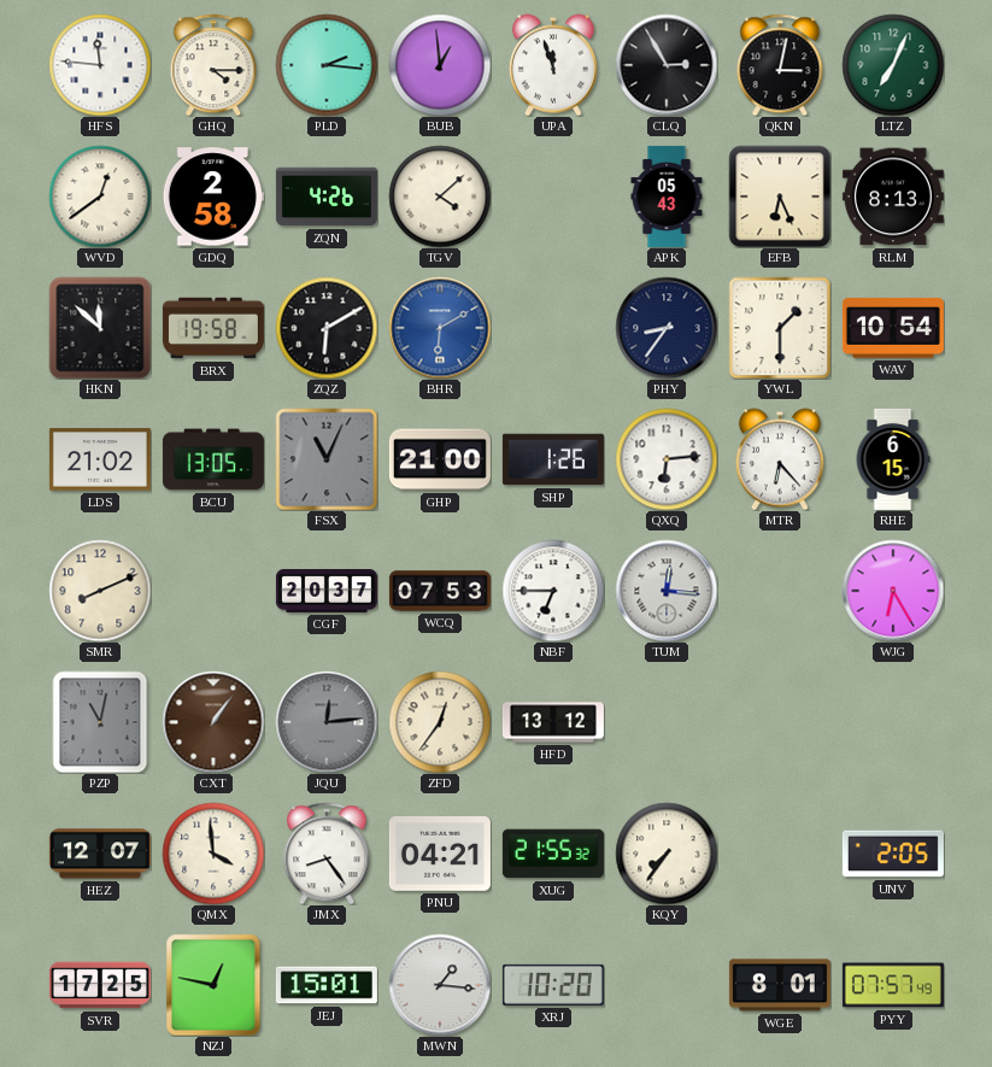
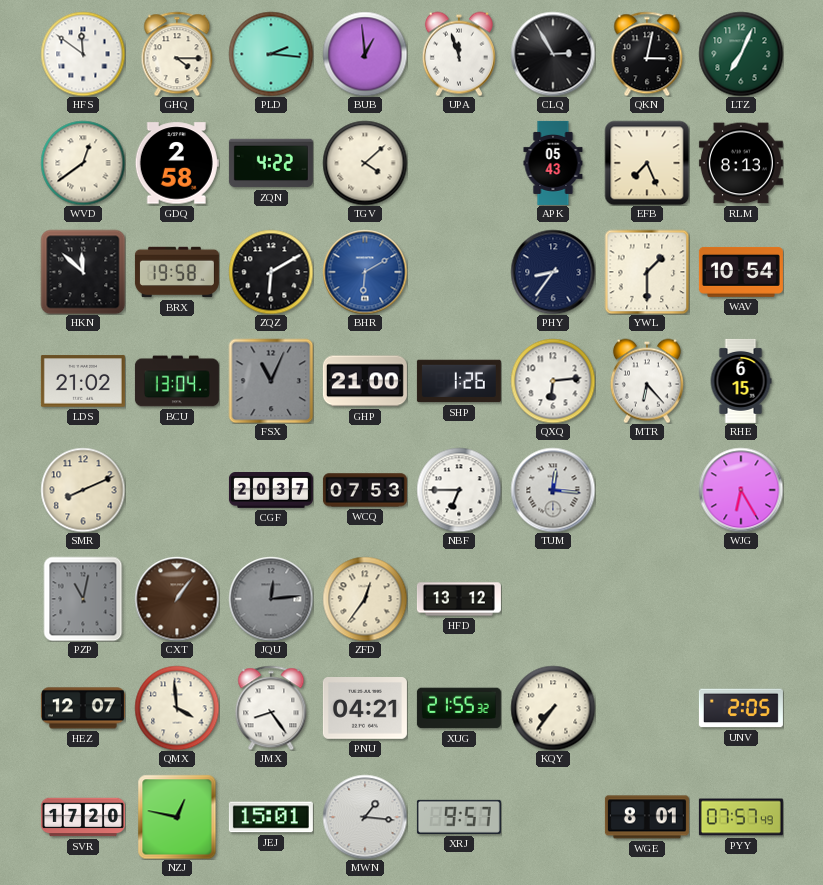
HFS: 11:46 -> 11:51
ZQN: 4:26 -> 4:22
EFB: 6:26 -> 7:26
BCU: 13:05 -> 13:04
SVR: 17:25 -> 17:20
XRJ: 10:20 -> 9:57
